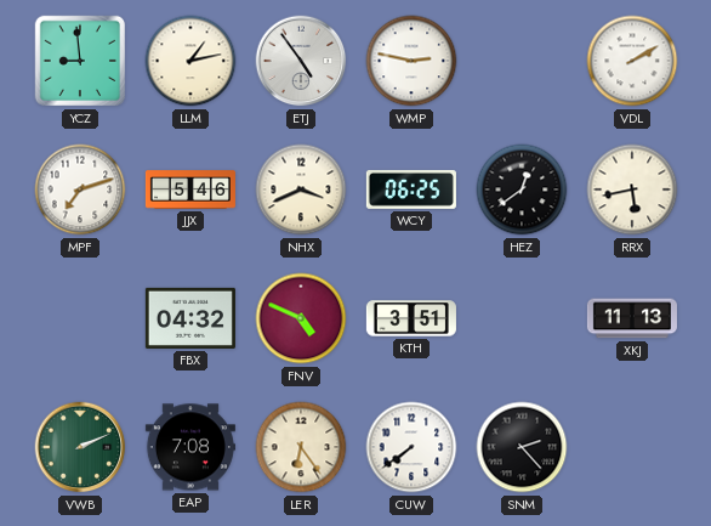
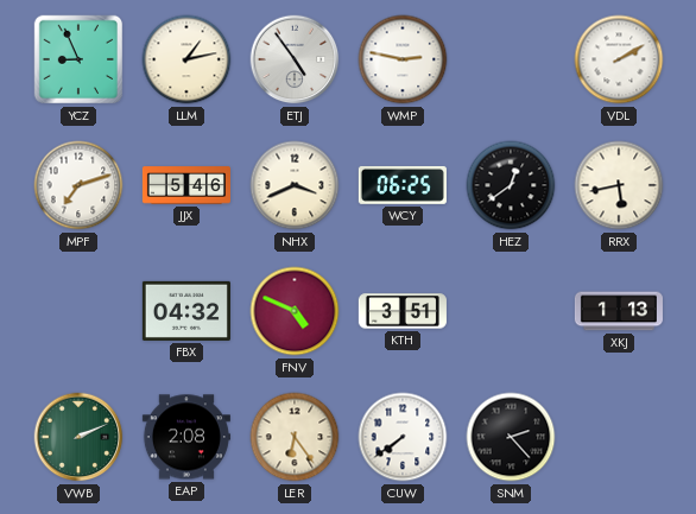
YCZ: 8:59 -> 8:56
XKJ: 11:13 -> 1:13
EAP: 7:08 -> 2:08
